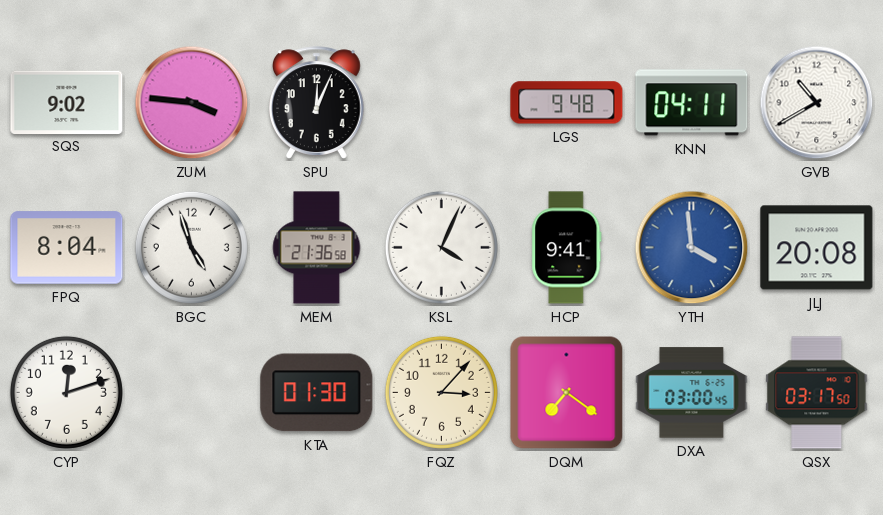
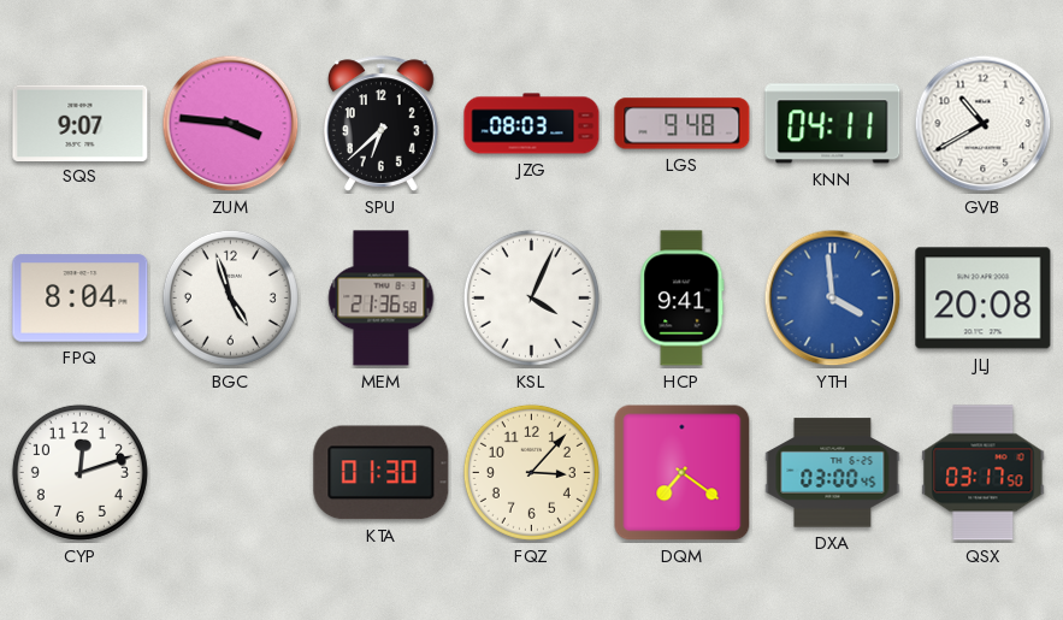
SQS: 9:02 -> 9:07
SPU: 12:04 -> 6:38
JZG: none -> 08:03
